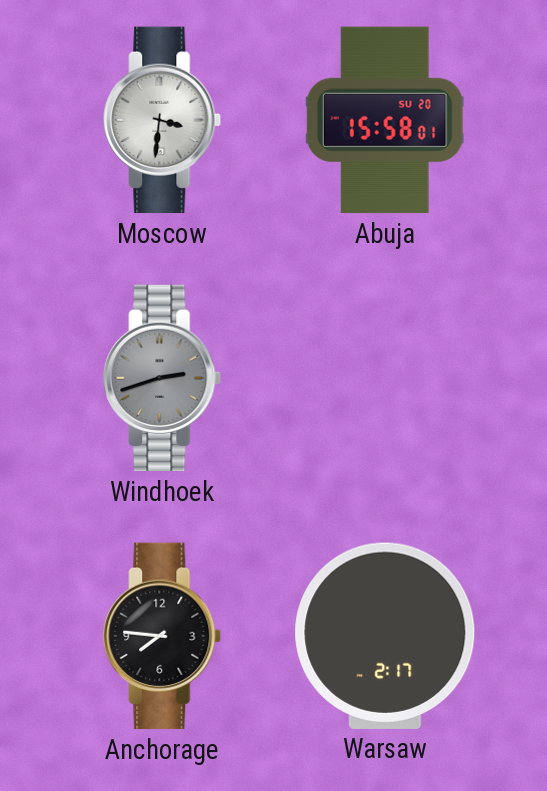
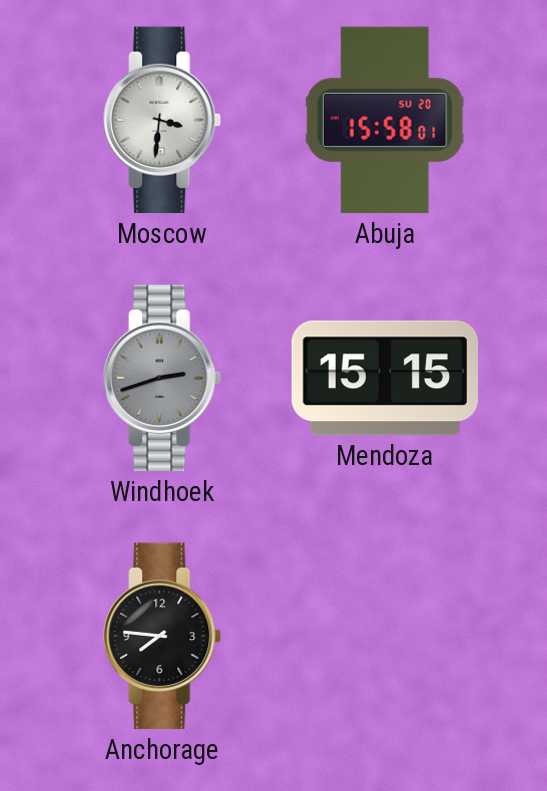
Mendoza: none -> 15:15
Warsaw: 2:17 -> none
